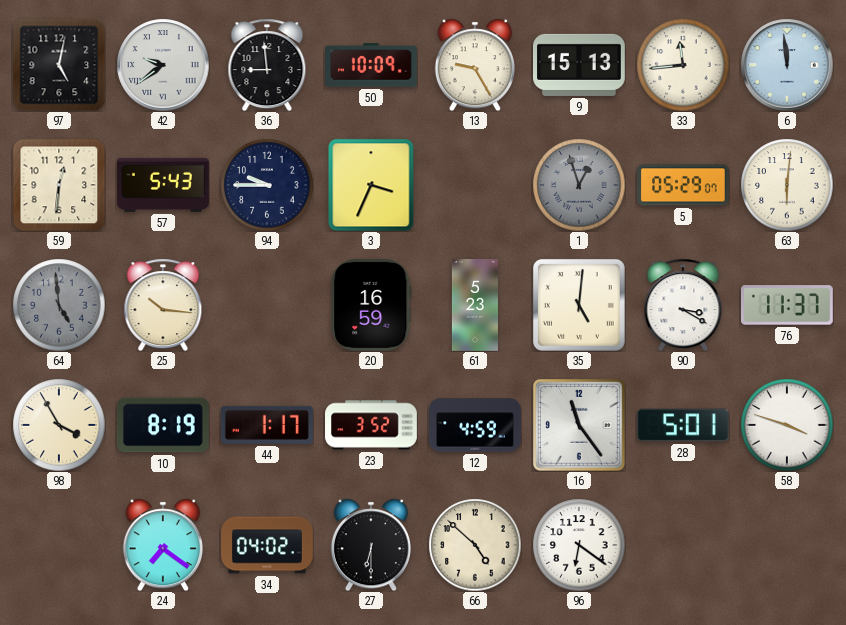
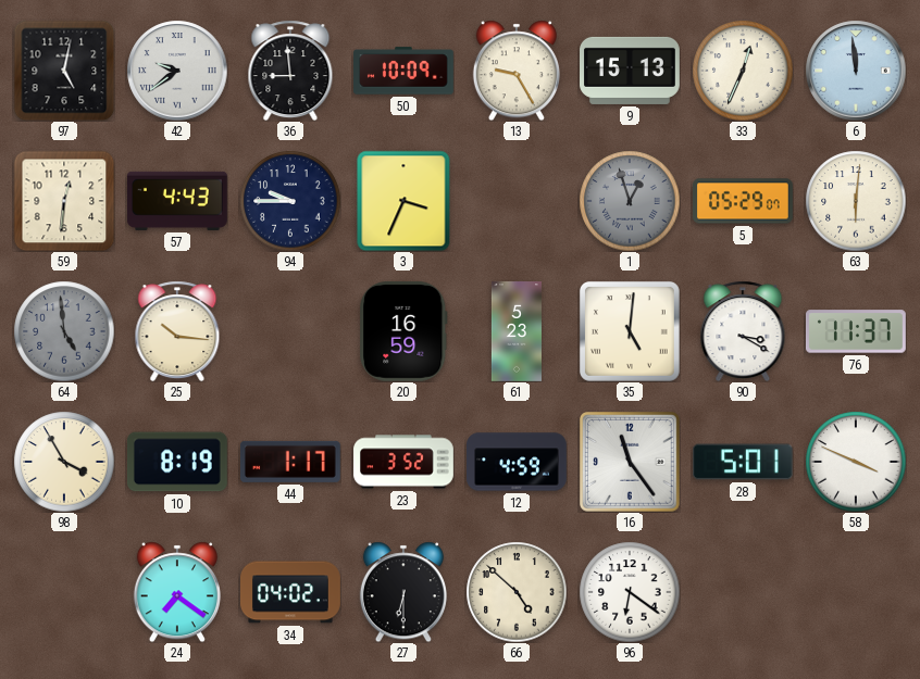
33: 11:44 -> 12:34
57: 5:43 -> 4:43
58: 3:48 -> 3:49
